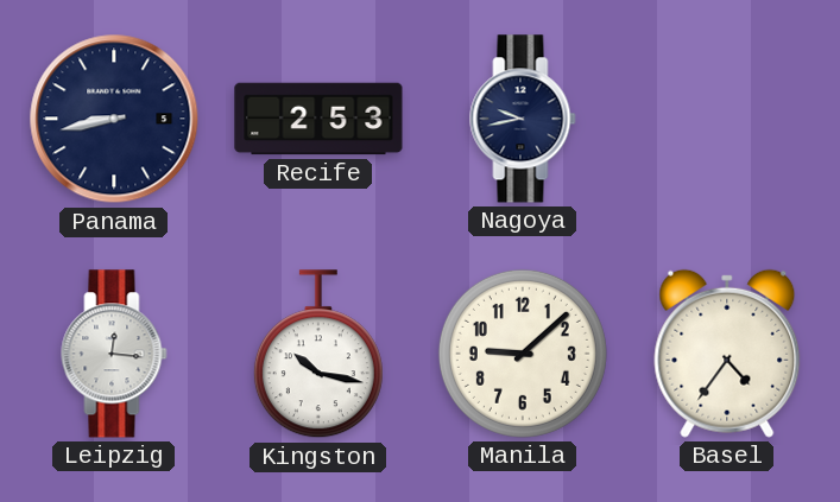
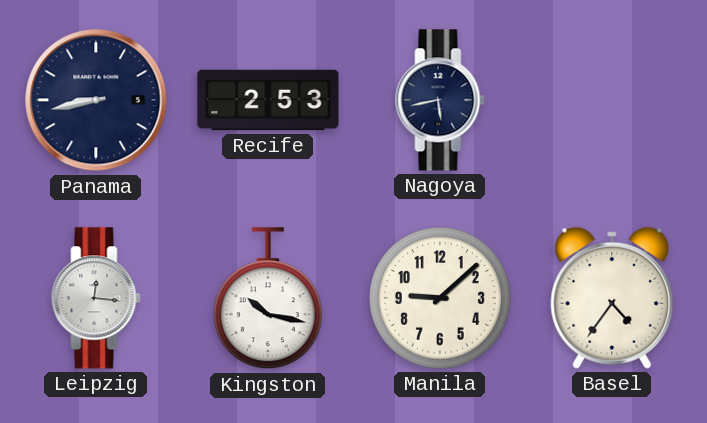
Nagoya: 9:43 -> 5:43
